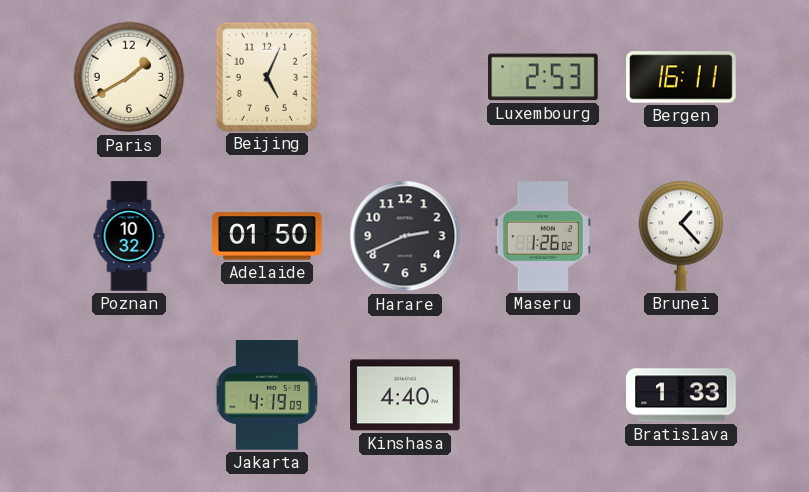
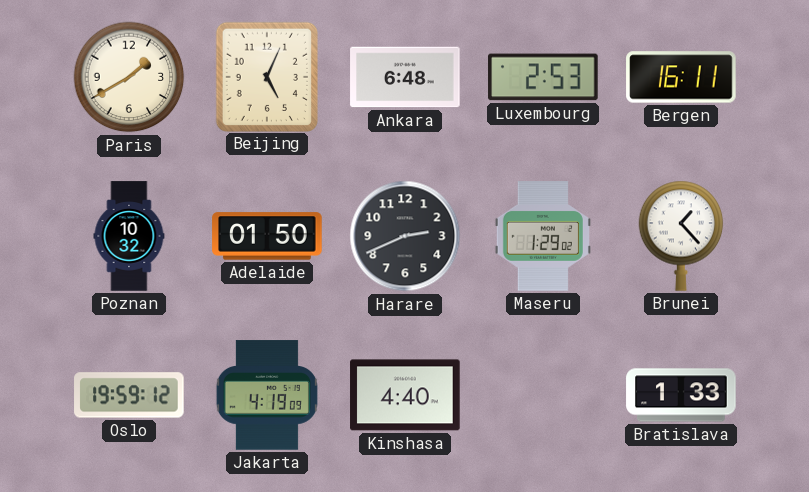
Ankara: none -> 6:48
Maseru: 1:26 -> 1:29
Oslo: none -> 19:59
